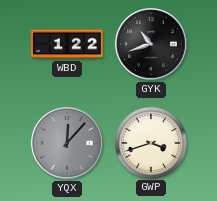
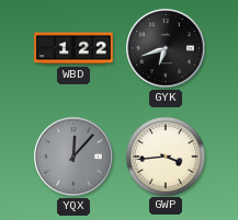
GYK: 10:42 -> 6:42
GWP: 3:42 -> 3:44
